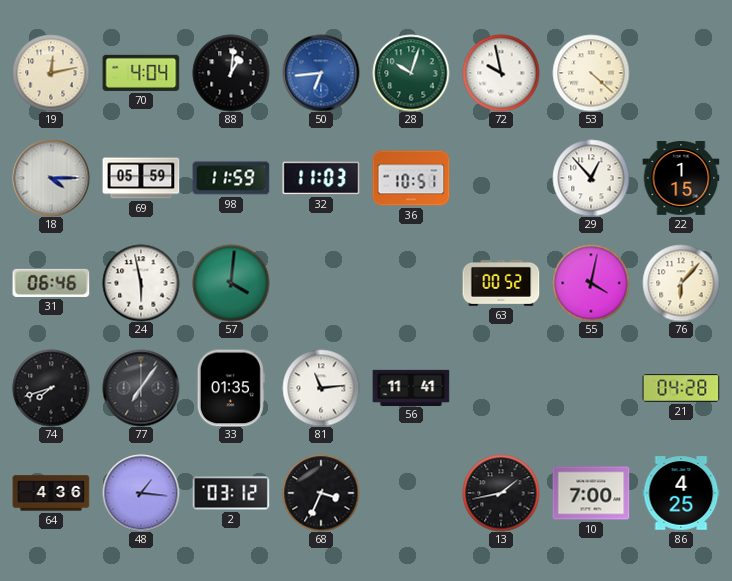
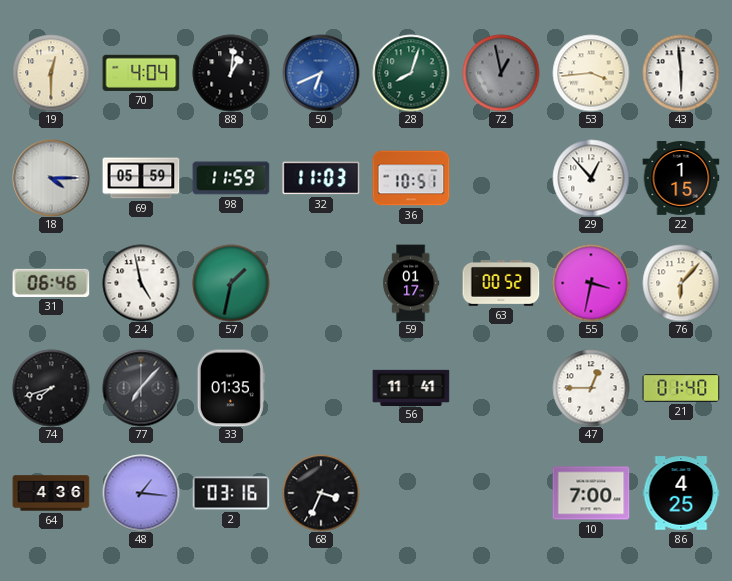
19: 12:13 -> 12:30
50: 6:44 -> 6:41
28: 10:03 -> 8:03
72: 9:58 -> 12:58
72 dial: white -> grey
53: 4:22 -> 3:44
43: none -> 5:59
24: 5:58 -> 4:58
57: 4:01 -> 1:32
59: none -> 01:17
55: 4:02 -> 3:32
77: 7:06 -> 7:07
81: 11:14 -> none
47: none -> 12:45
21: 04:28 -> 01:40
2: 03:12 -> 03:16
13: 1:43 -> none
